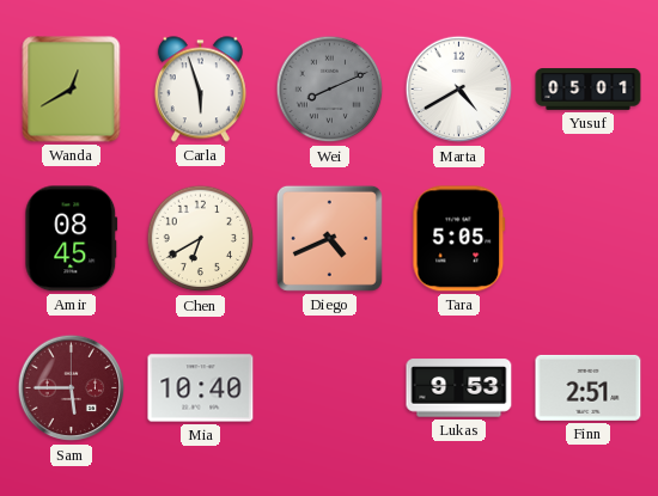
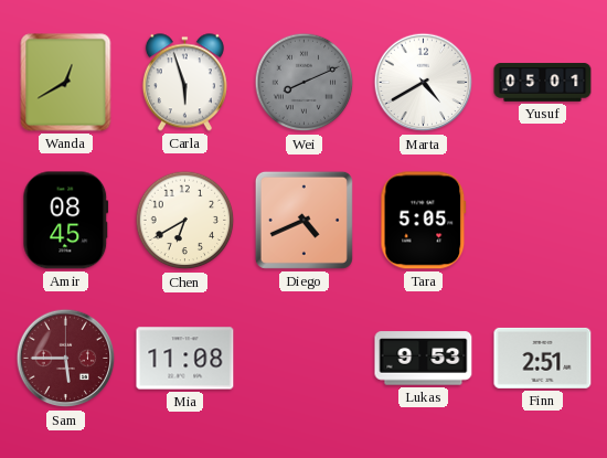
Mia: 10:40 -> 11:08
